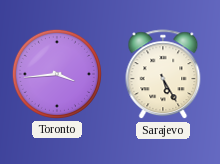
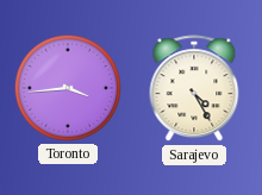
Sarajevo: 5:25 -> 4:25
